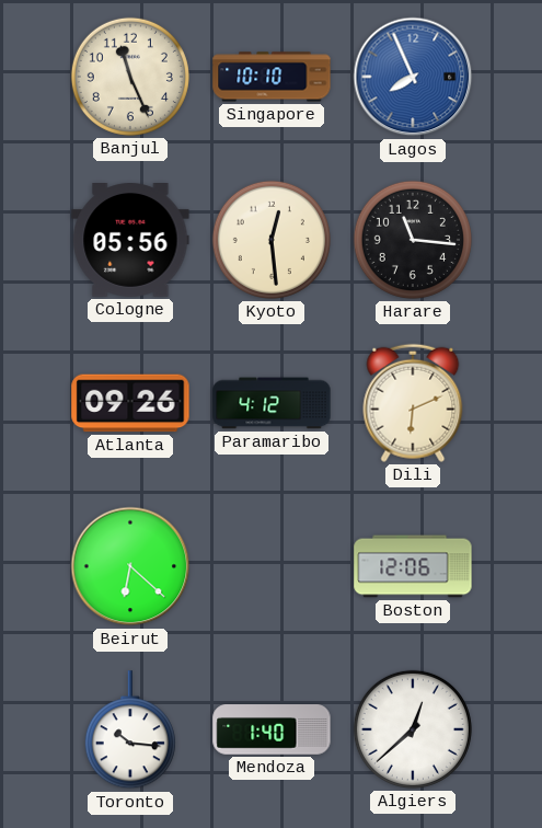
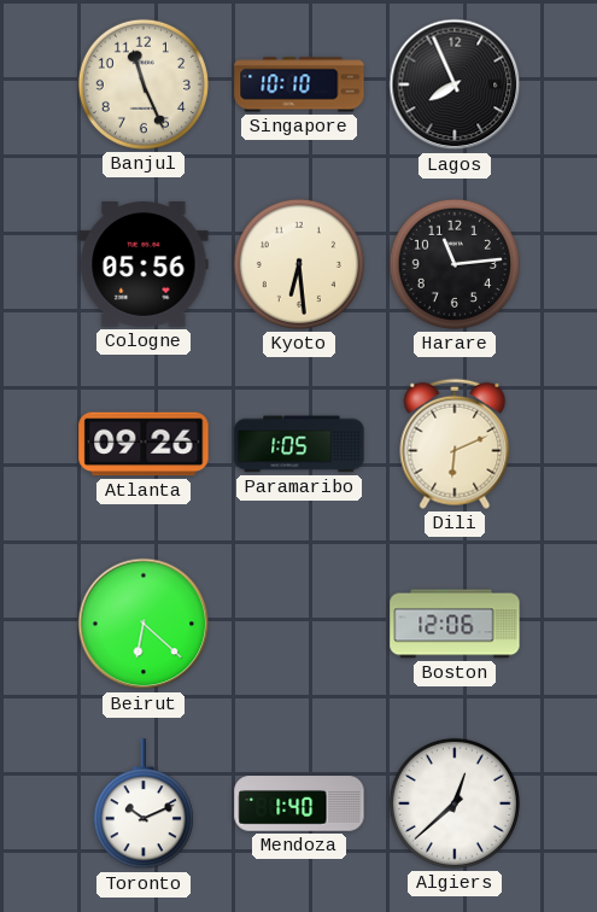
Lagos dial: blue -> black
Kyoto: 12:29 -> 6:29
Harare: 11:16 -> 11:14
Paramaribo: 4:12 -> 1:05
Toronto: 10:16 -> 10:11
